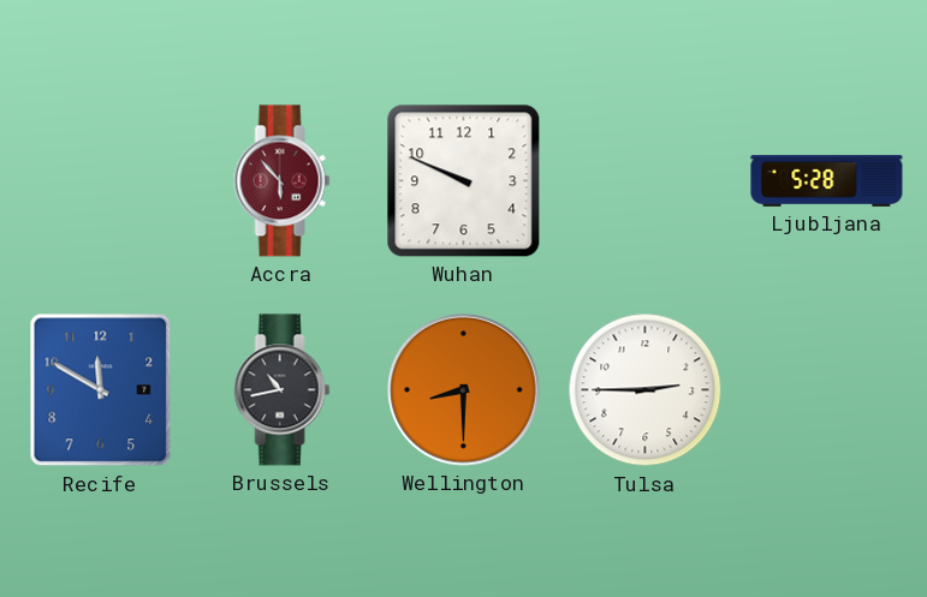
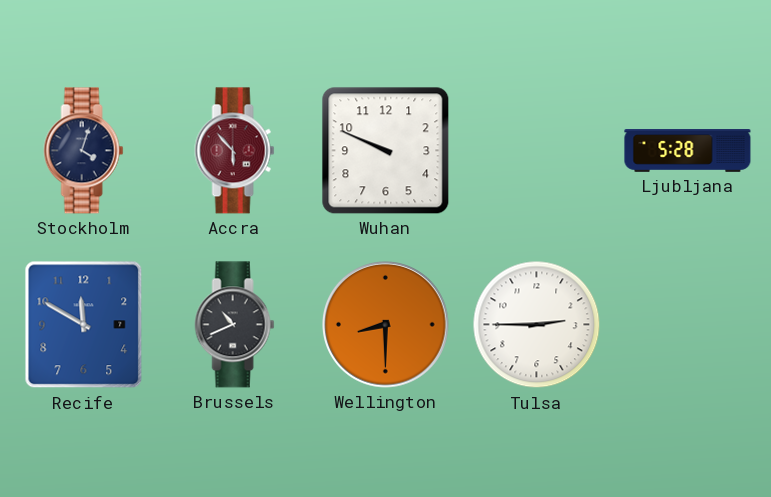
Stockholm: none -> 4:03
Brussels: 10:43 -> 10:41
